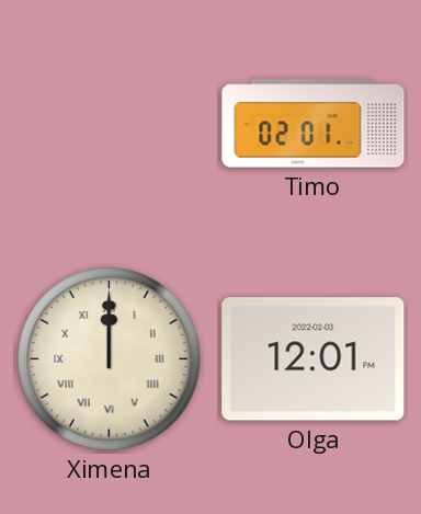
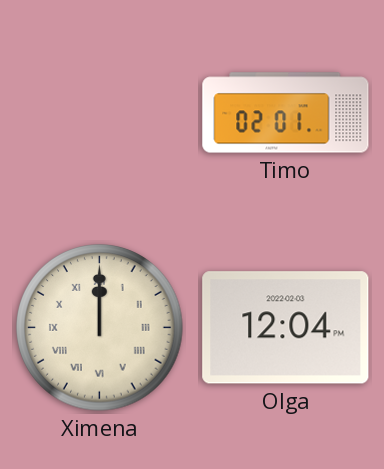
Olga: 12:01 -> 12:04
